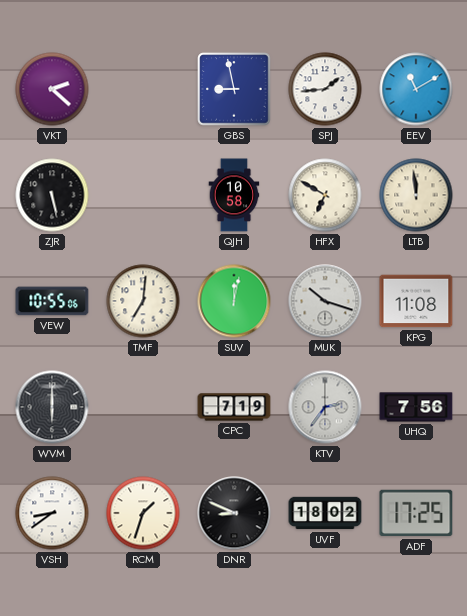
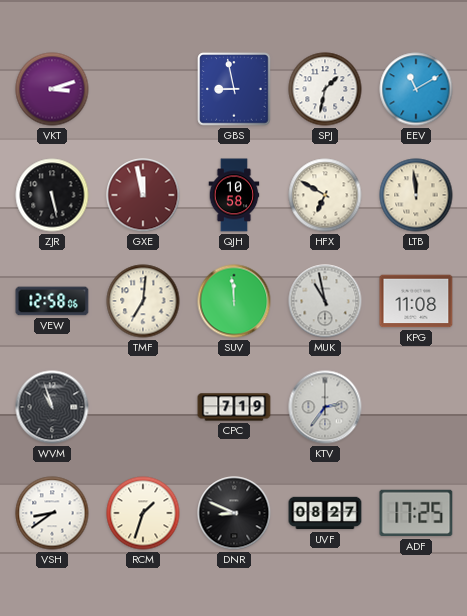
VKT: 2:22 -> 3:12
SPJ: 1:44 -> 1:32
GXE: none -> 11:58
VEW: 10:55 -> 12:58
SUV: 12:02 -> 11:59
MUK: 10:18 -> 10:58
WVM: 6:00 -> 10:57
UHQ: 7:56 -> none
UVF: 18:02 -> 08:27
